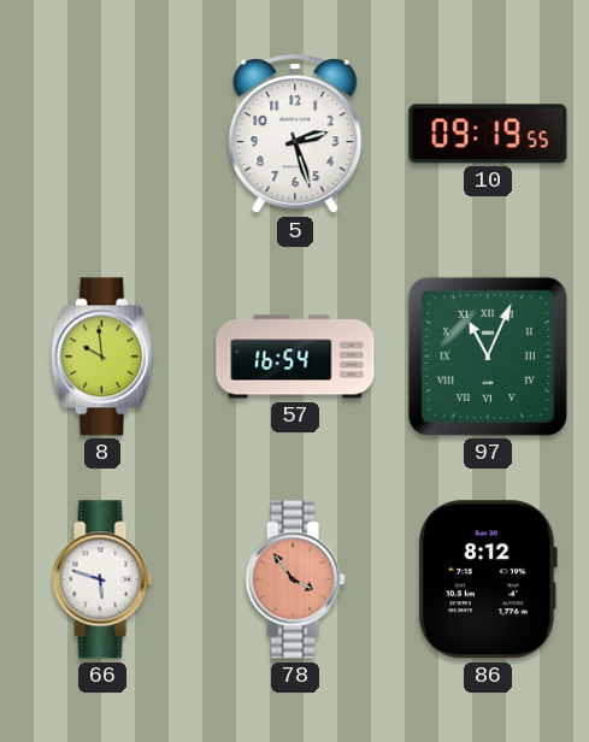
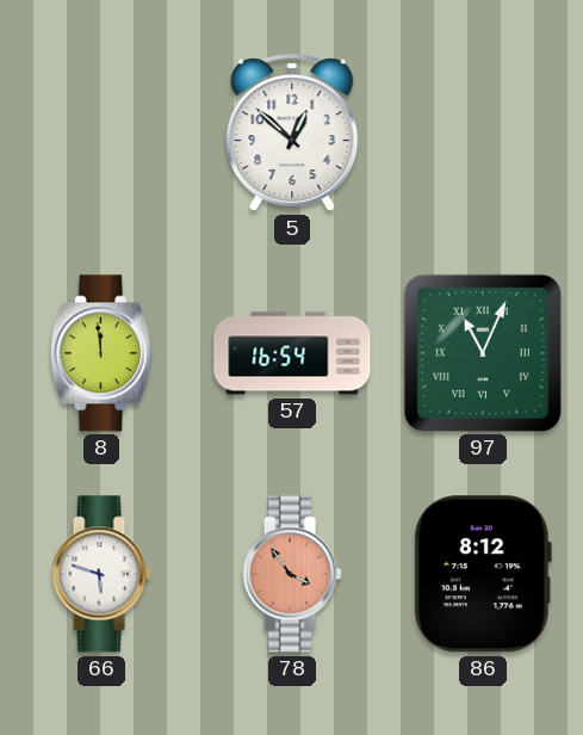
5: 2:27 -> 12:52
10: 09:19 -> none
8: 9:59 -> 11:59
